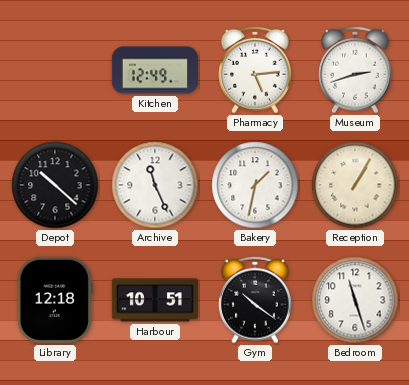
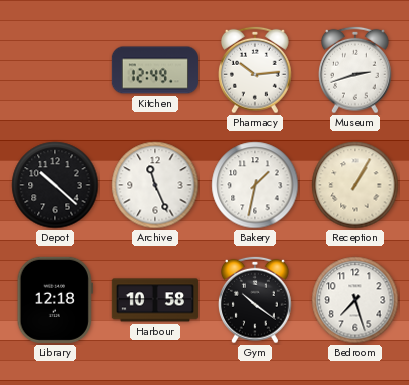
Pharmacy: 5:14 -> 10:14
Harbour: 10:51 -> 10:58
Bedroom: 11:27 -> 7:27
